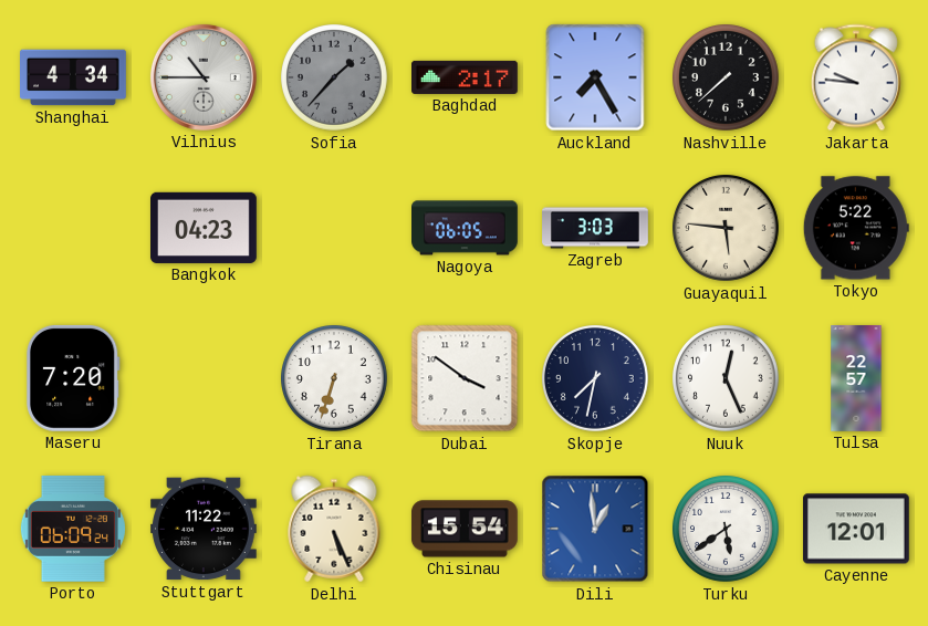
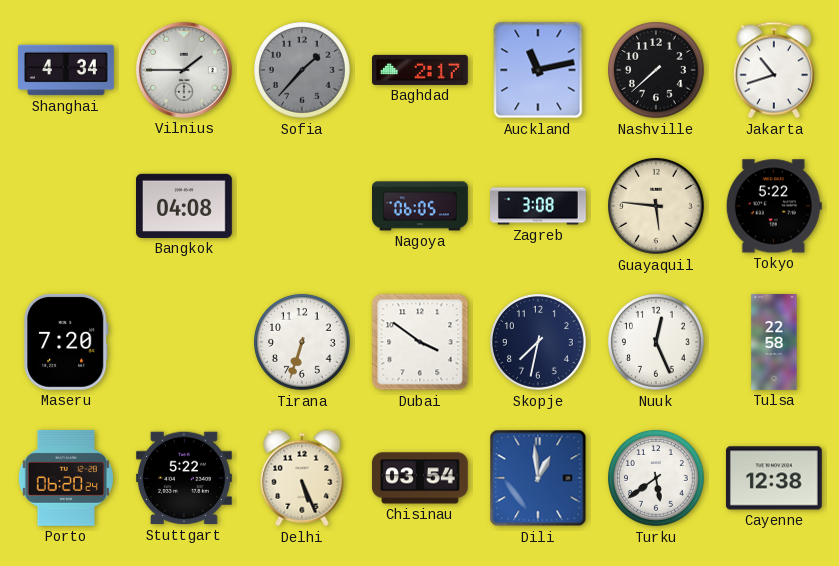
Vilnius: 10:45 -> 1:45
Auckland: 7:25 -> 11:13
Jakarta: 9:46 -> 10:42
Bangkok: 04:23 -> 04:08
Zagreb: 3:03 -> 3:08
Tulsa: 22:57 -> 22:58
Porto: 06:09 -> 06:20
Stuttgart: 11:22 -> 5:22
Chisinau: 15:54 -> 03:54
Cayenne: 12:01 -> 12:38
